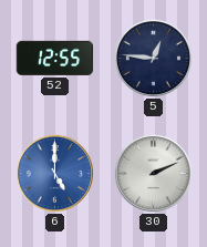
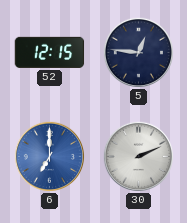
52: 12:55 -> 12:15
6: 5:00 -> 7:00
